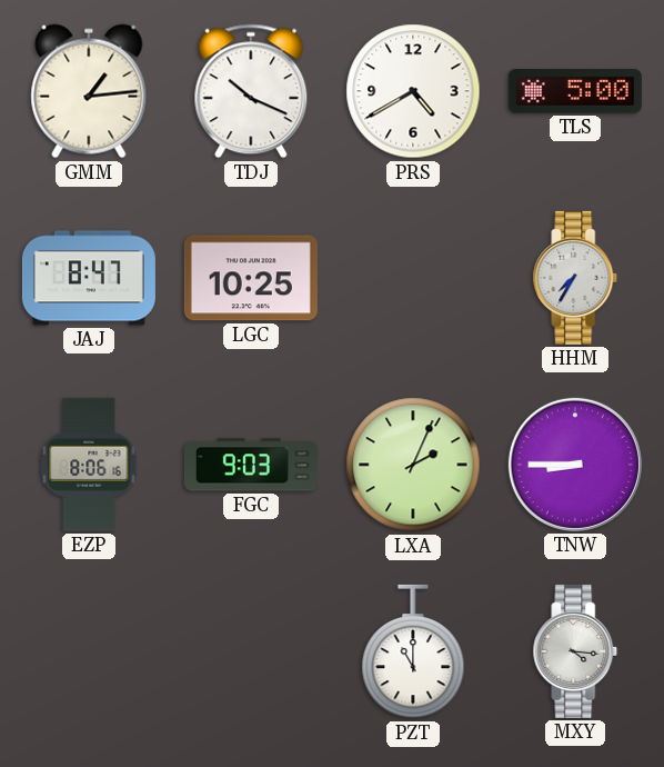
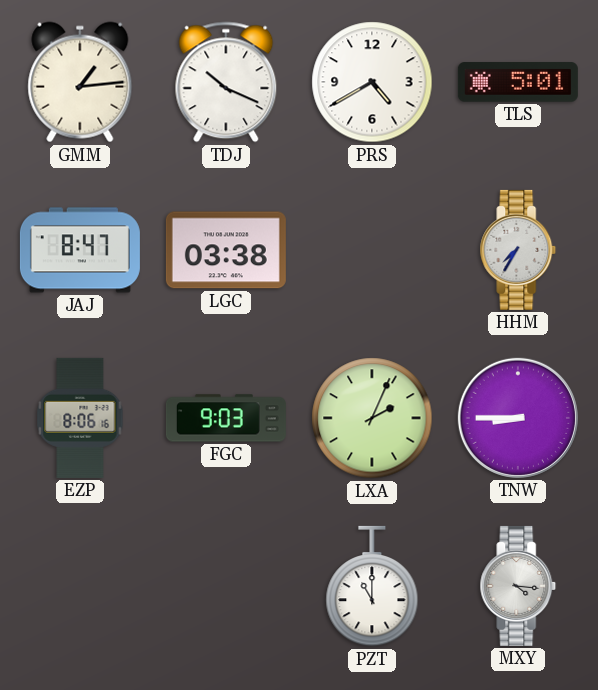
TLS: 5:00 -> 5:01
LGC: 10:25 -> 03:38
